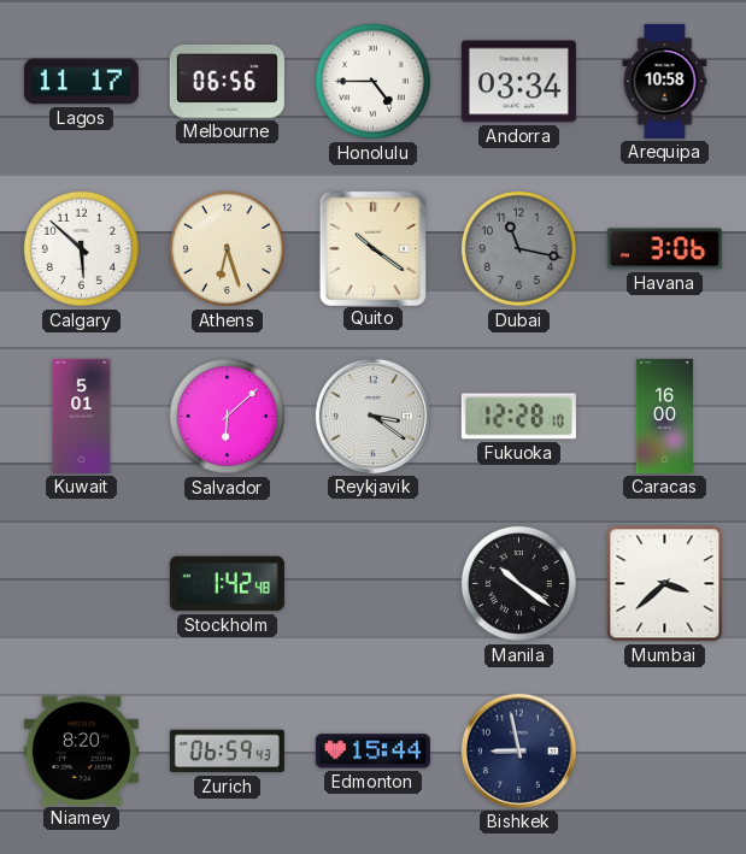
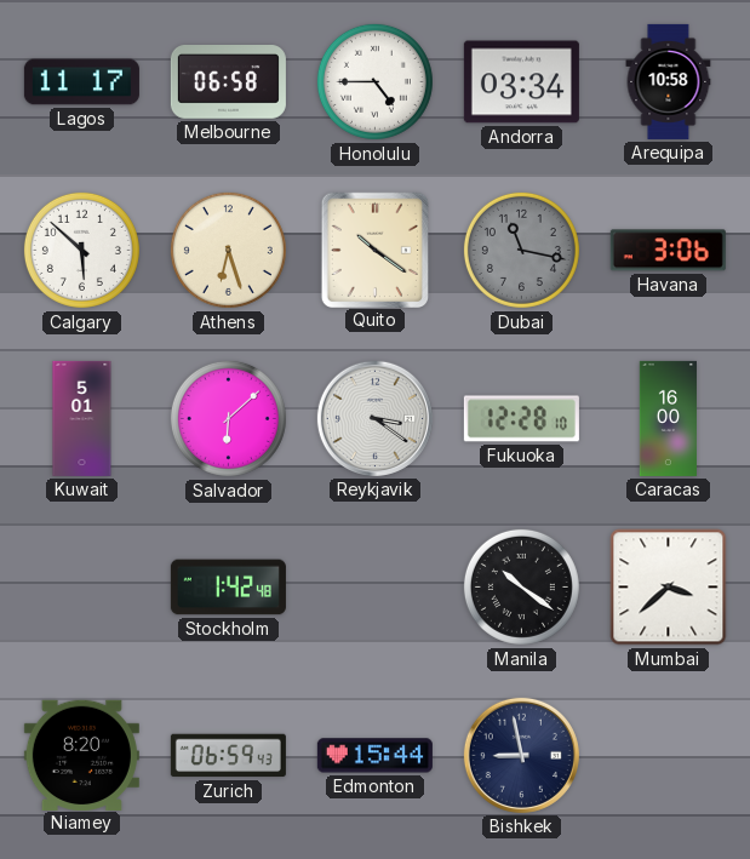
Melbourne: 06:56 -> 06:58
